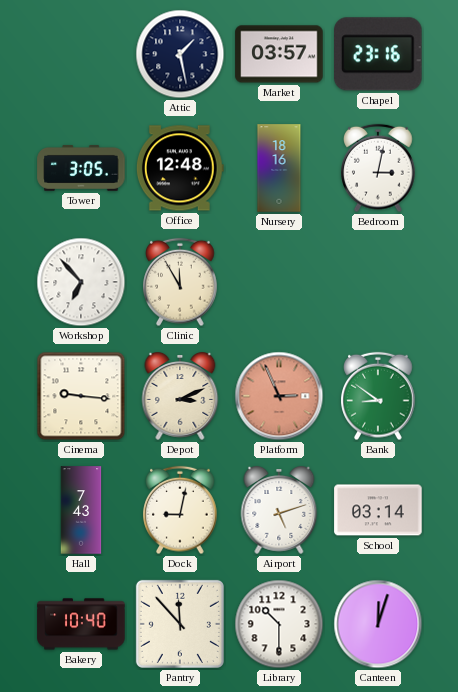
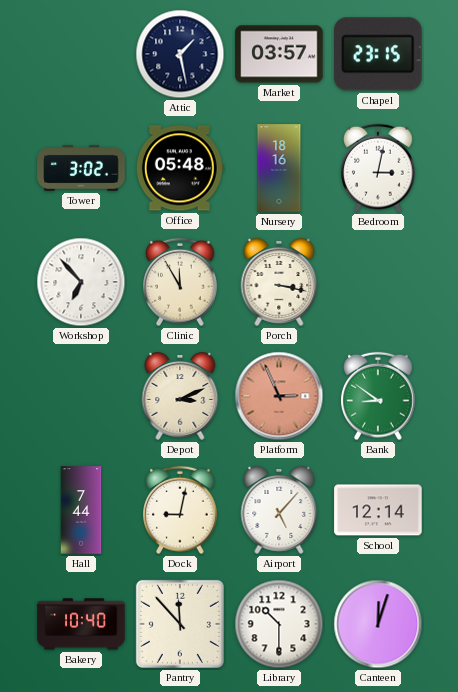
Chapel: 23:16 -> 23:15
Tower: 3:05 -> 3:02
Office: 12:48 -> 05:48
Porch: none -> 3:17
Cinema: 9:16 -> none
Hall: 7:43 -> 7:44
Airport: 5:12 -> 5:07
School: 03:14 -> 12:14
